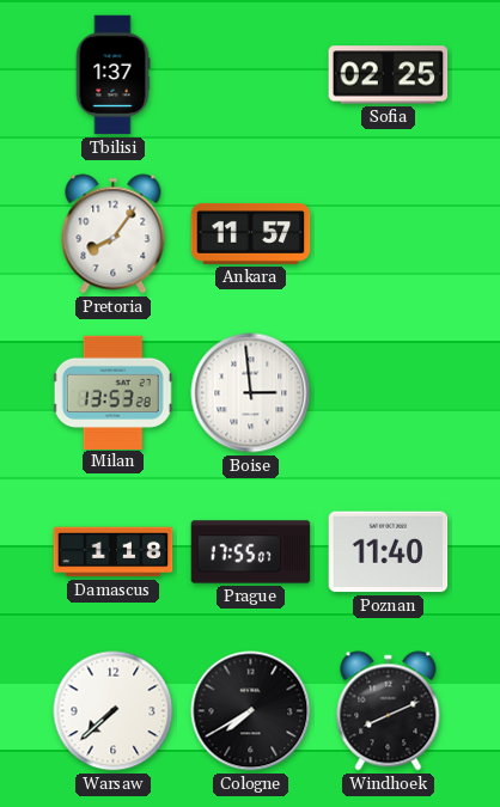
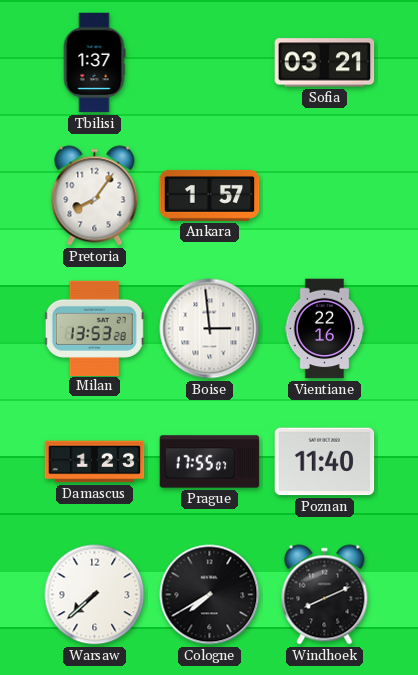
Sofia: 02:25 -> 03:21
Ankara: 11:57 -> 1:57
Vientiane: none -> 22:16
Damascus: 1:18 -> 1:23
